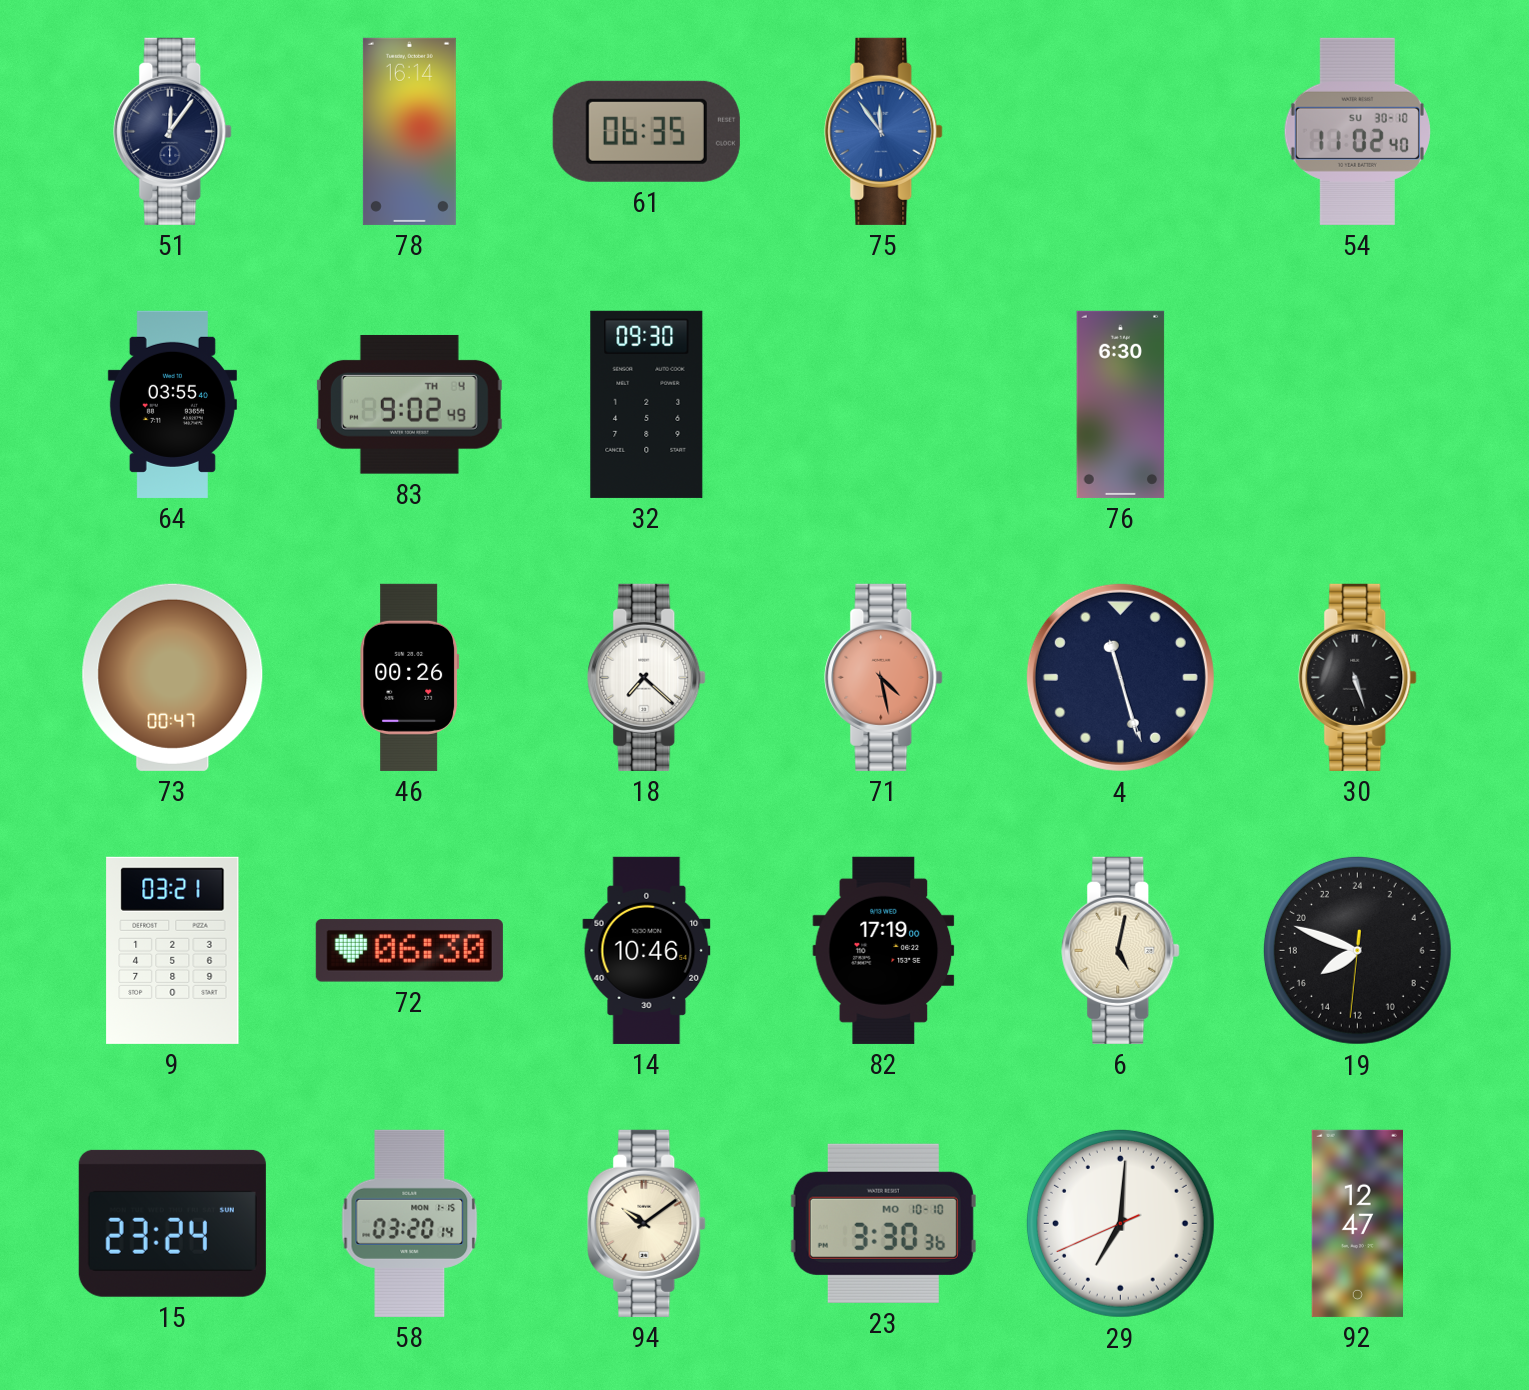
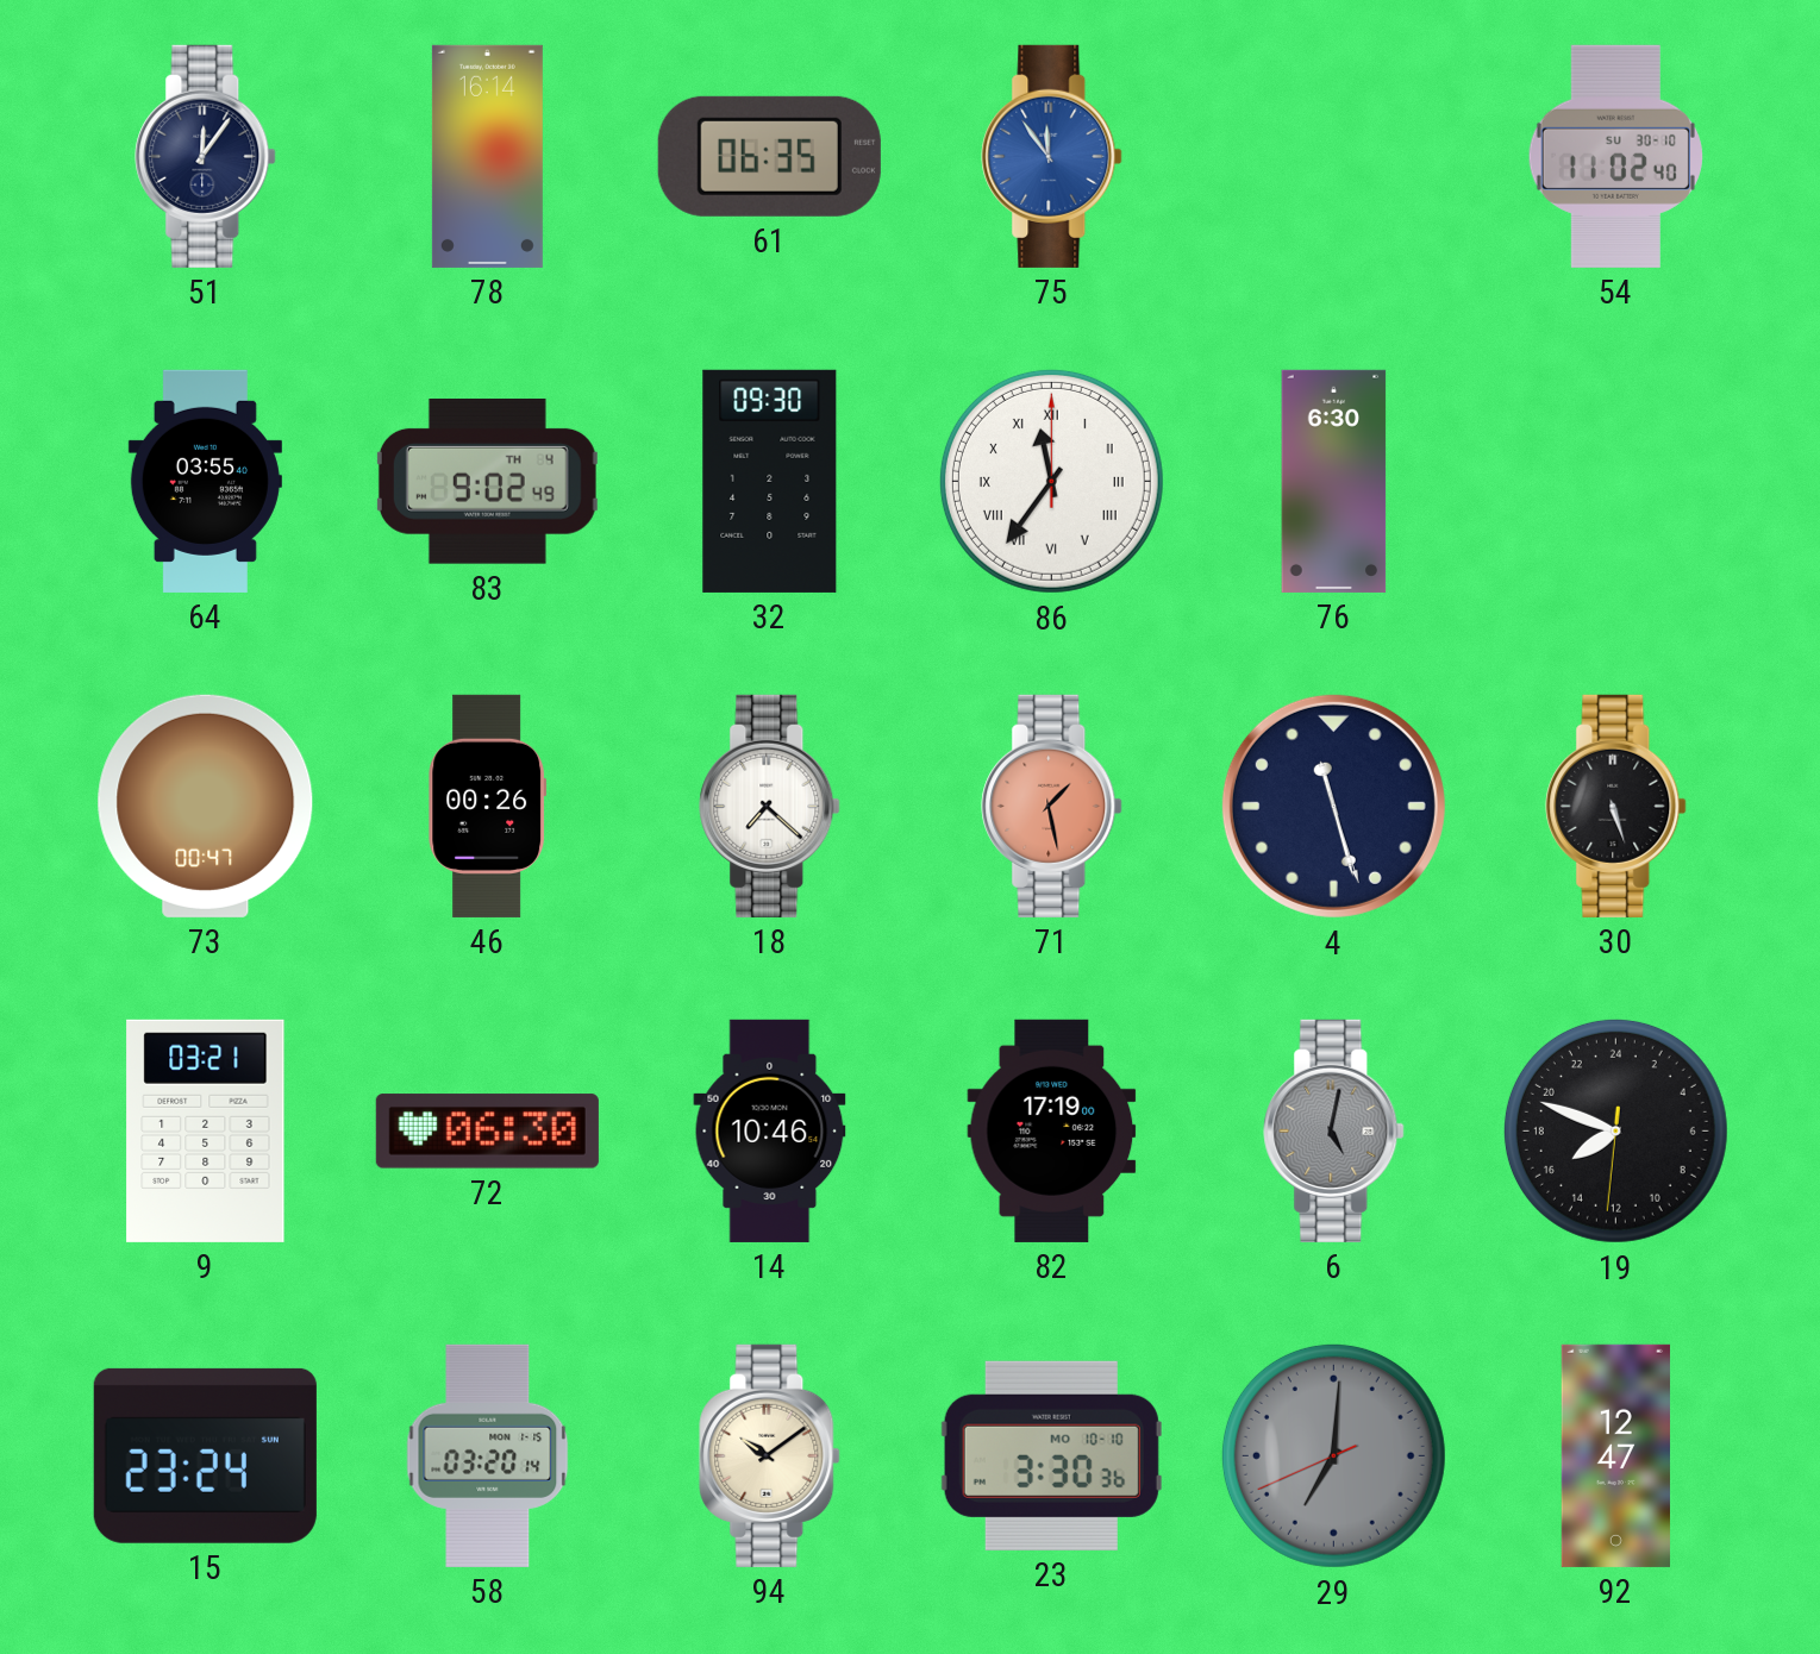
86: none -> 11:36
71: 4:28 -> 1:28
6 dial: cream -> grey
29 dial: white -> grey
